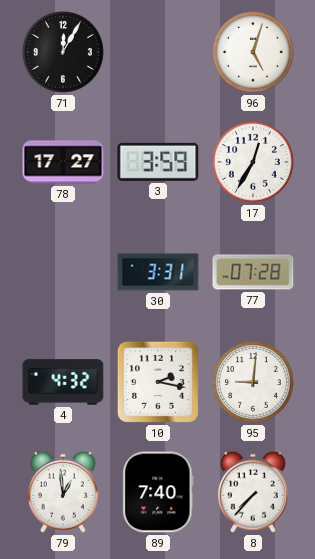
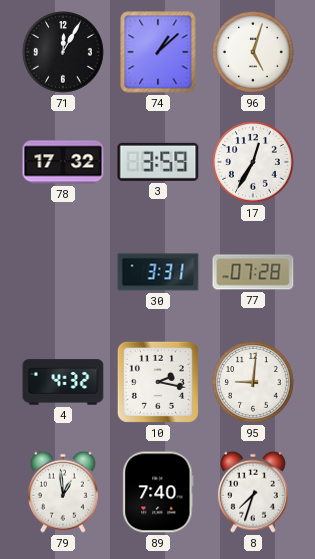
74: none -> 1:08
78: 17:27 -> 17:32
8: 7:37 -> 7:33
